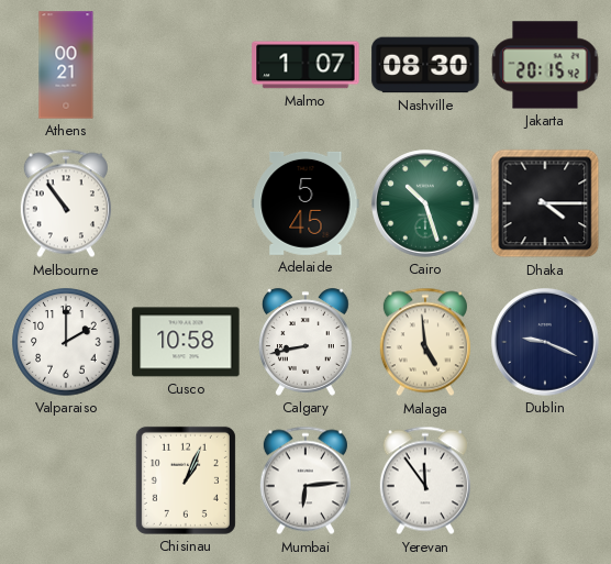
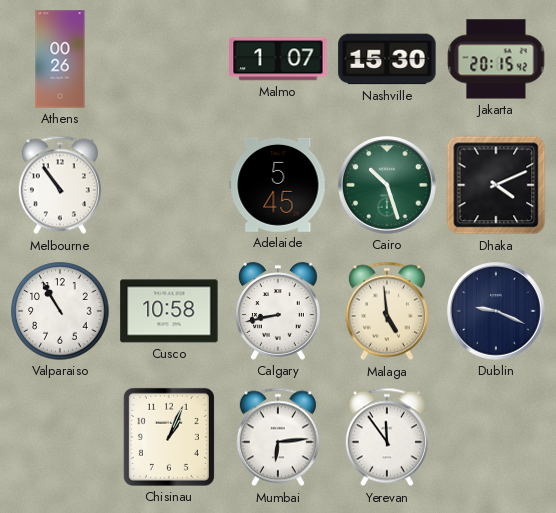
Athens: 00:21 -> 00:26
Nashville: 08:30 -> 15:30
Dhaka: 4:15 -> 4:11
Valparaiso: 2:00 -> 10:55
